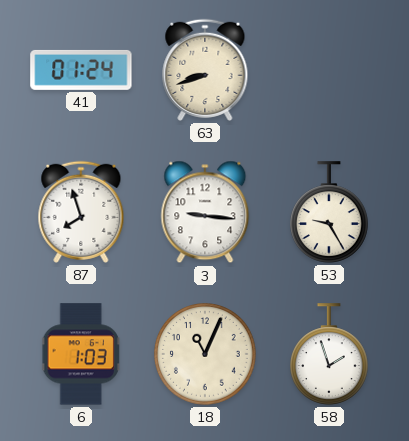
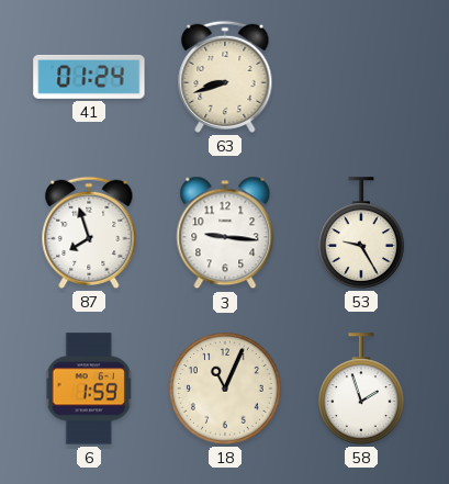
6: 1:03 -> 1:59
